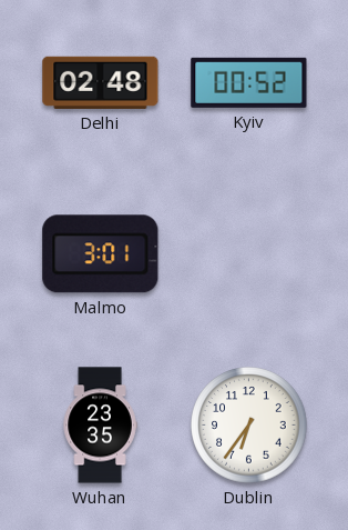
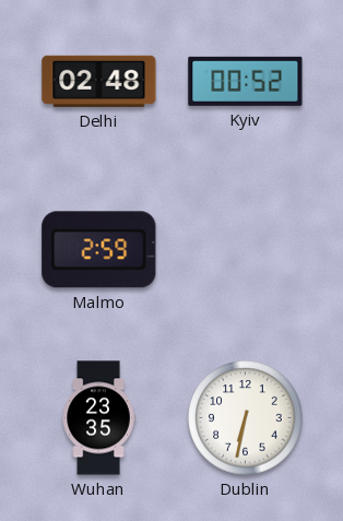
Malmo: 3:01 -> 2:59
Dublin: 6:36 -> 6:32
